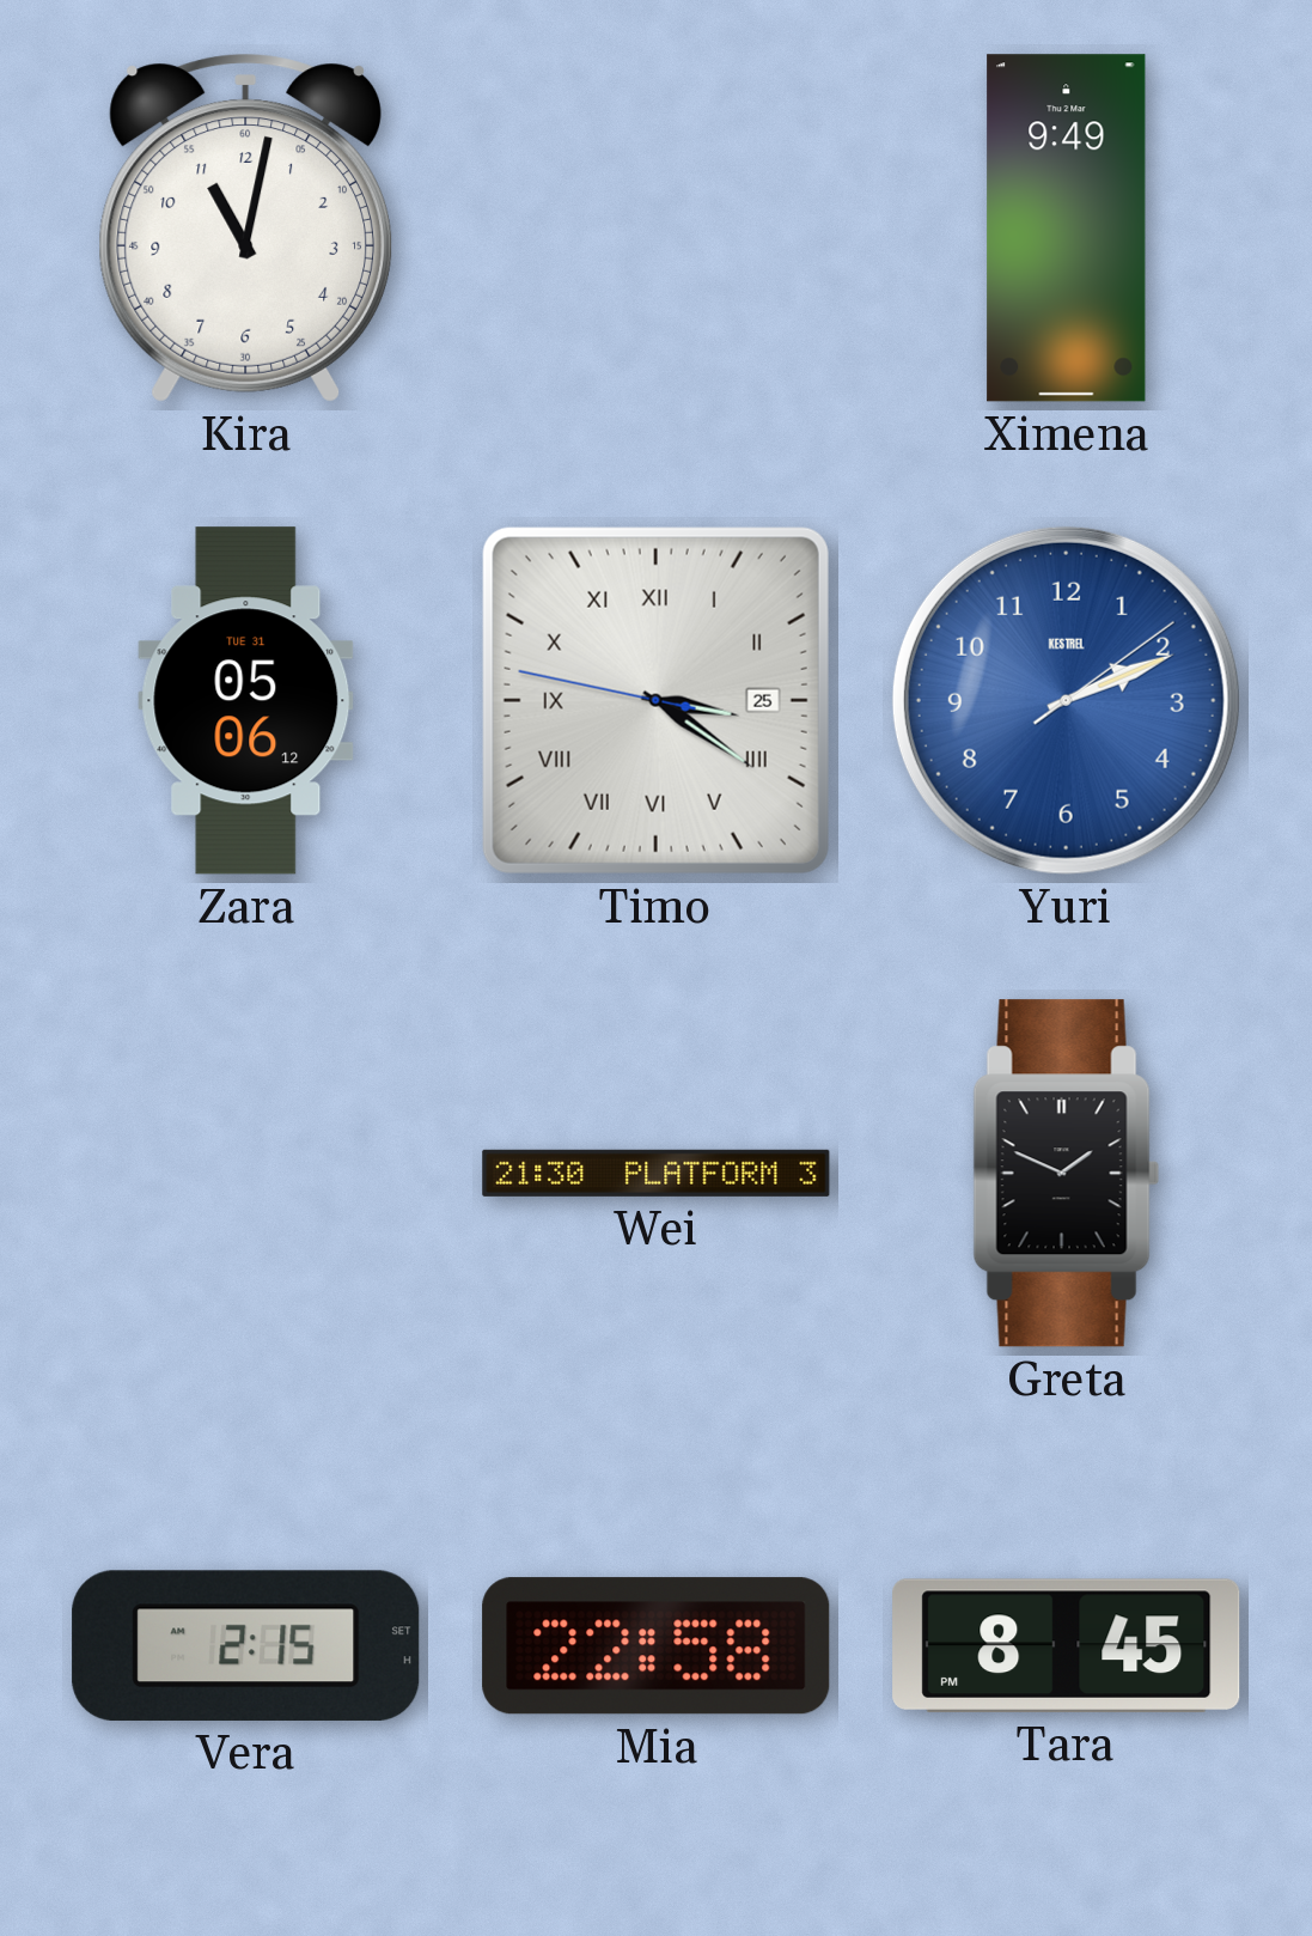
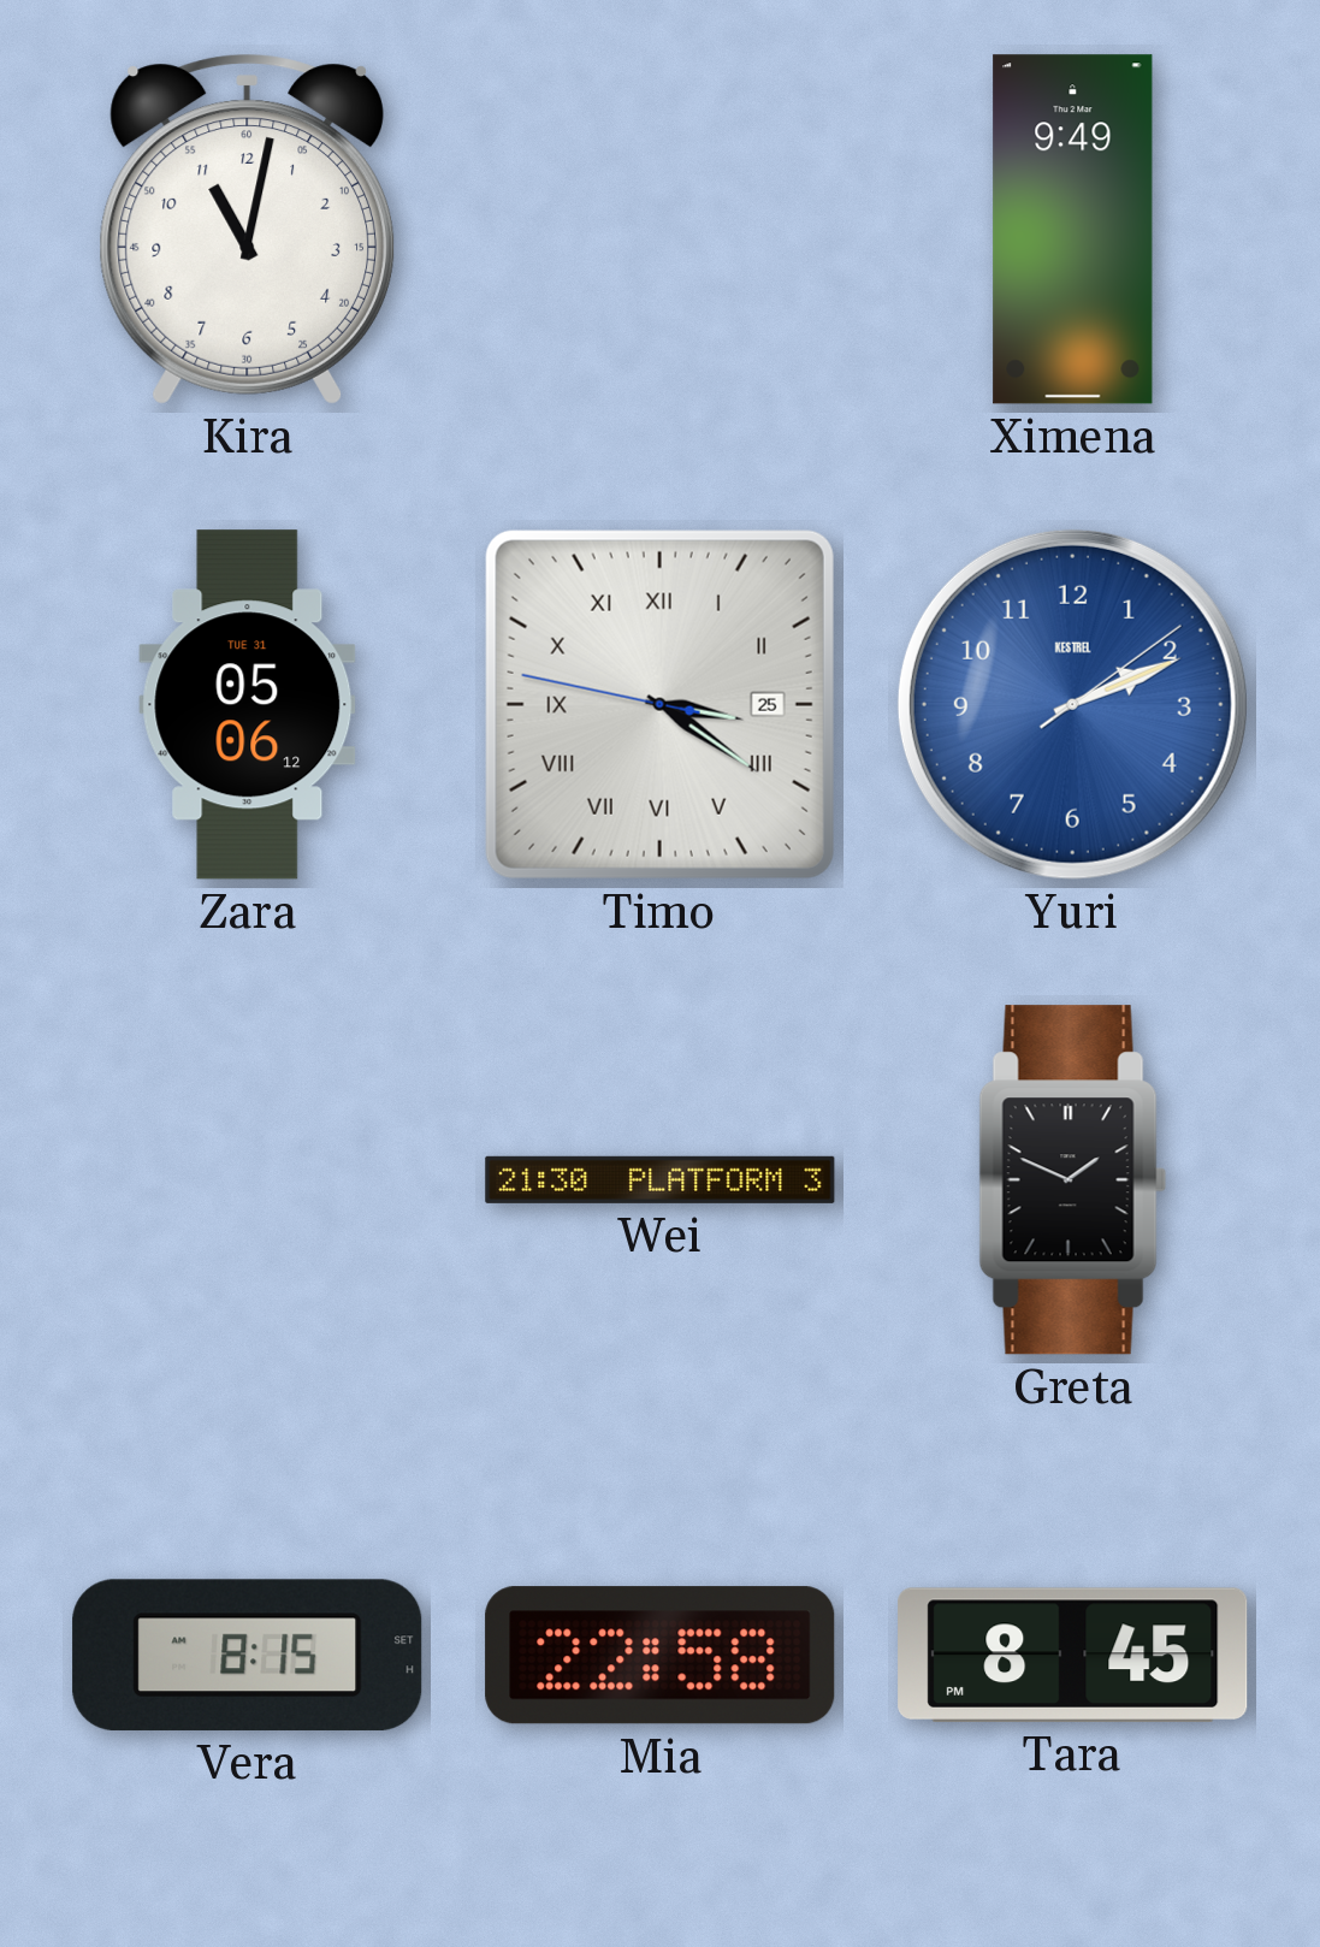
Vera: 2:15 -> 8:15
